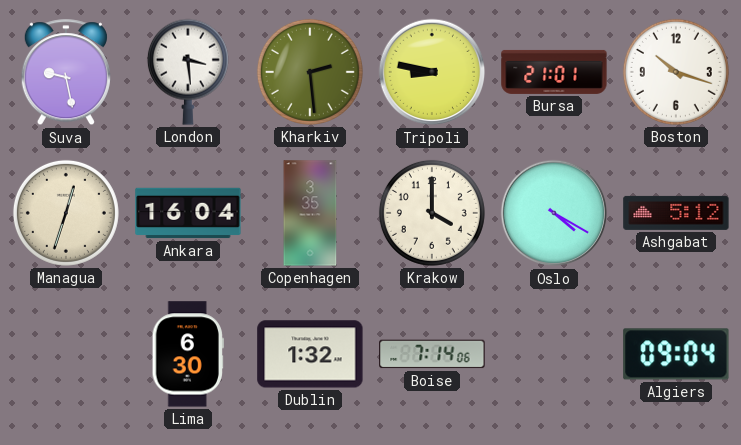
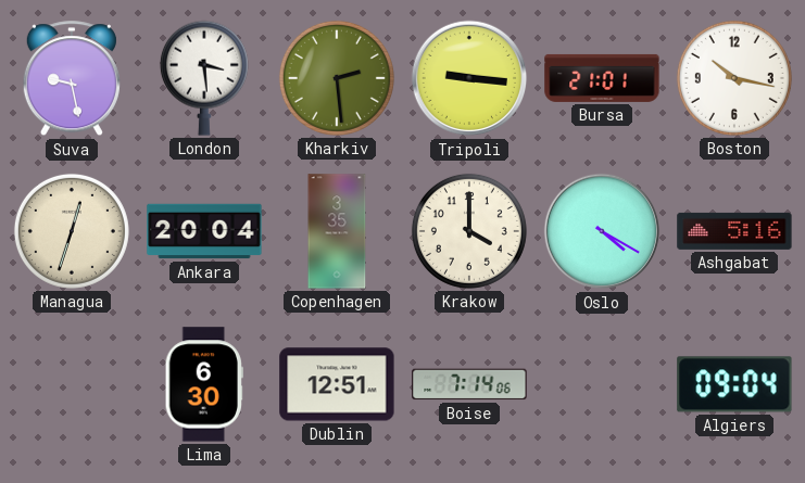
Tripoli: 8:47 -> 9:16
Boston: 10:18 -> 10:17
Ankara: 16:04 -> 20:04
Ashgabat: 5:12 -> 5:16
Dublin: 1:32 -> 12:51
